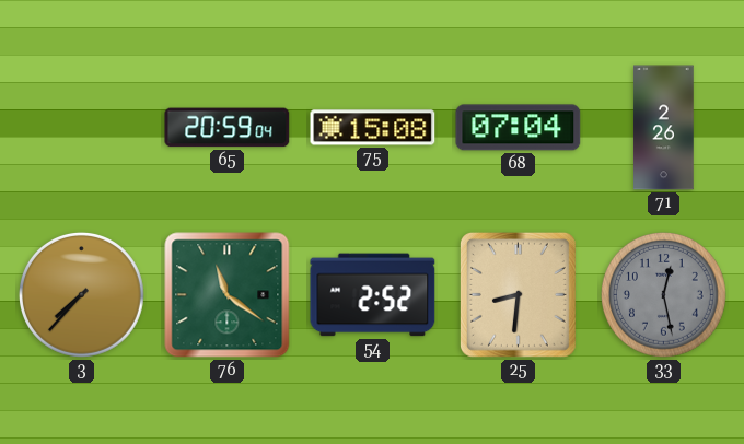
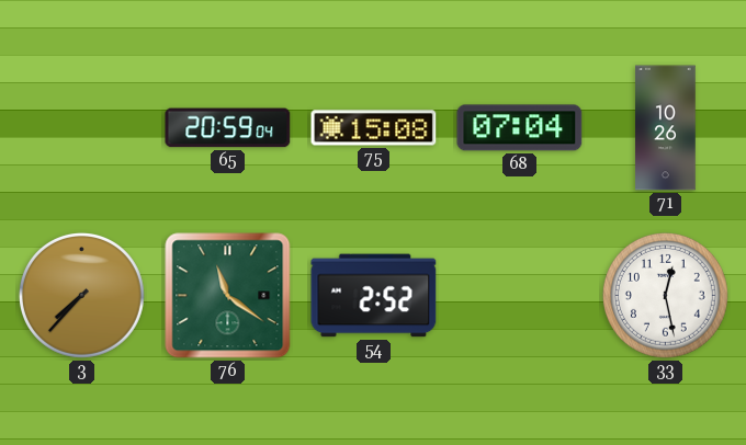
71: 2:26 -> 10:26
25: 8:31 -> none
33 dial: grey -> white
